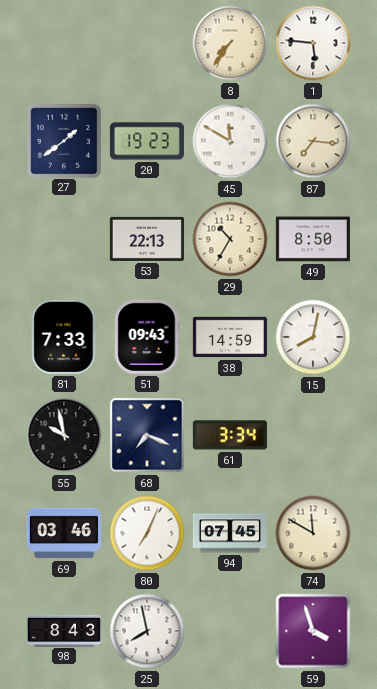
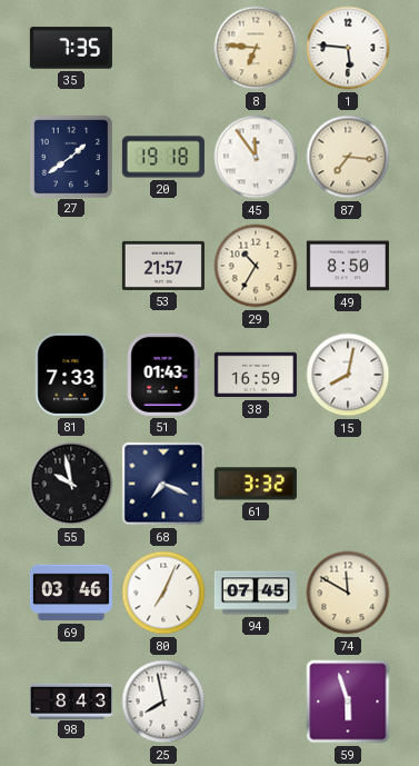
35: none -> 7:35
8: 7:36 -> 6:46
20: 19:23 -> 19:18
45: 11:50 -> 11:54
53: 22:13 -> 21:57
51: 09:43 -> 01:43
38: 14:59 -> 16:59
61: 3:34 -> 3:32
59: 3:57 -> 5:57
